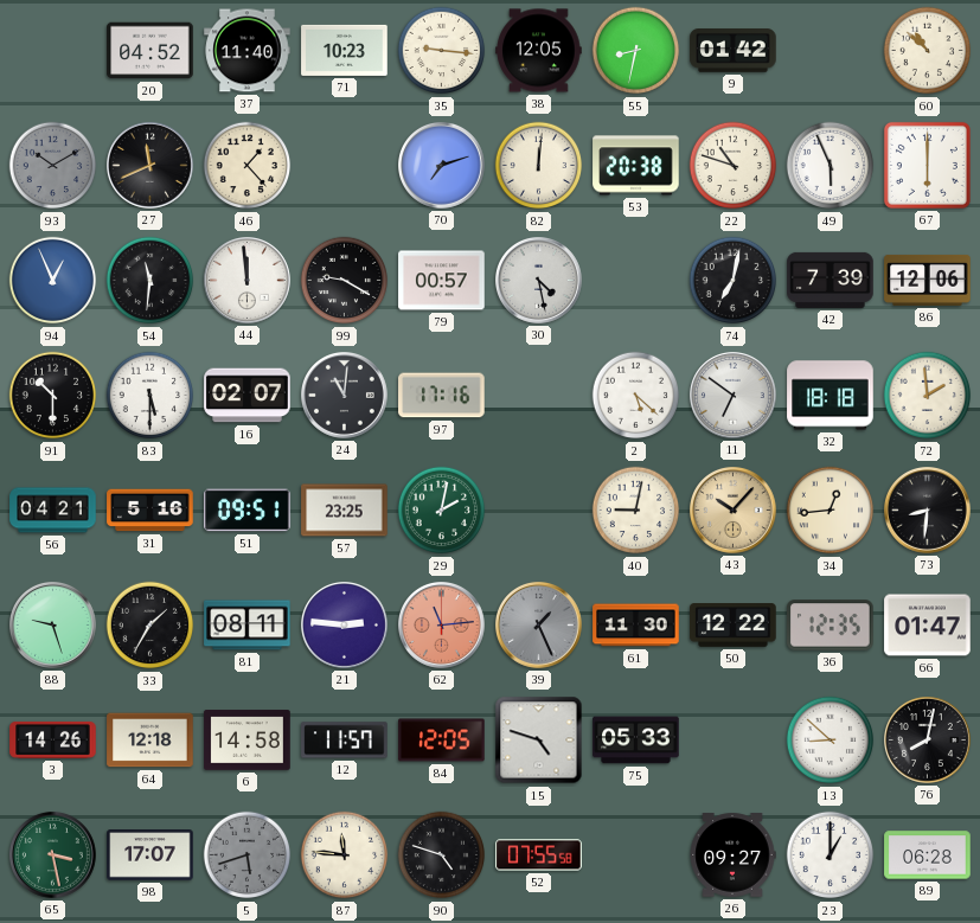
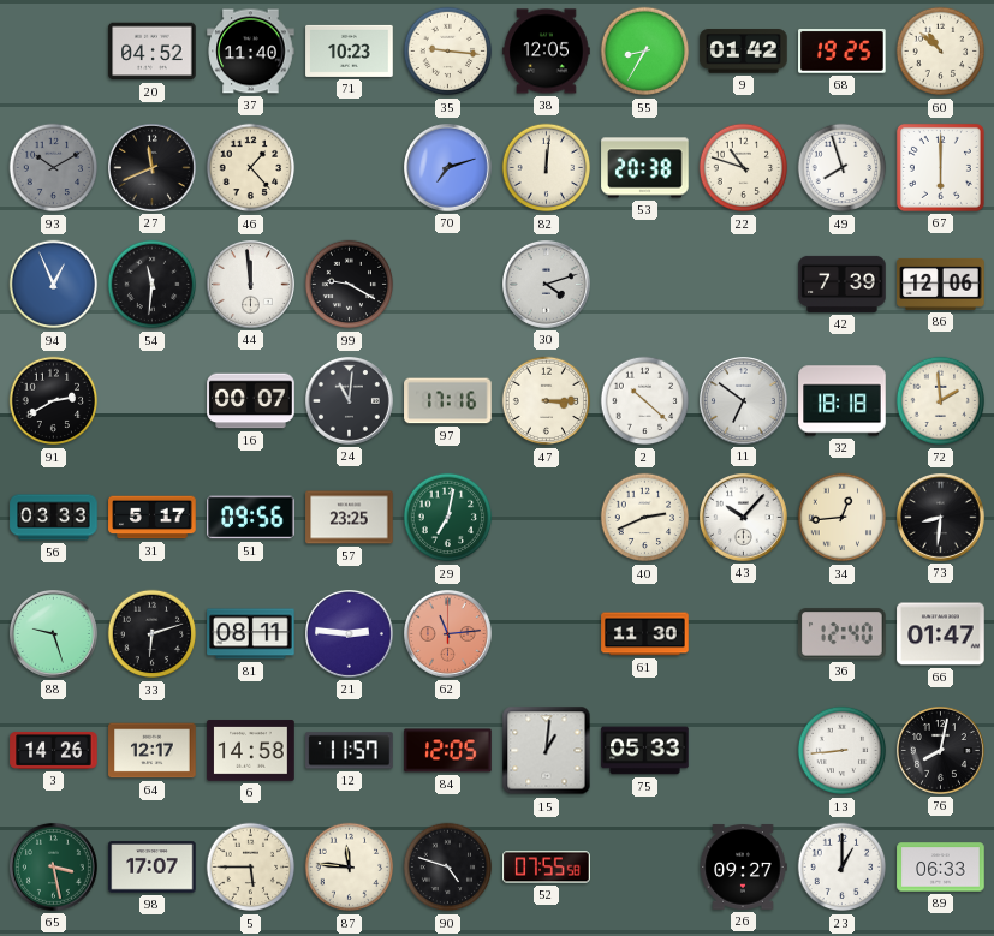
55: 8:32 -> 8:35
68: none -> 19:25
49: 5:56 -> 7:57
79: 00:57 -> none
30: 4:28 -> 4:12
74: 7:02 -> none
91: 10:30 -> 2:40
83: 5:30 -> none
16: 02:07 -> 00:07
47: none -> 3:15
2: 5:22 -> 10:22
56: 04:21 -> 03:33
31: 5:16 -> 5:17
51: 09:51 -> 09:56
29: 2:02 -> 7:02
40: 9:02 -> 2:41
43 dial: champagne -> white
33: 1:35 -> 6:12
39: 1:26 -> none
50: 12:22 -> none
36: 12:35 -> 12:40
64: 12:18 -> 12:17
15: 4:48 -> 1:01
13: 8:52 -> 8:44
5: 5:42 -> 5:45
5 dial: grey -> cream
89: 06:28 -> 06:33
